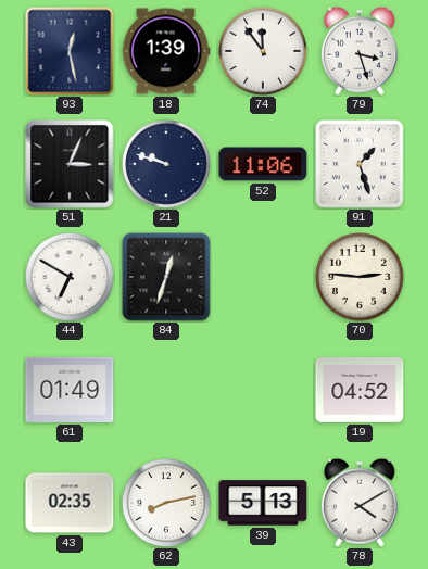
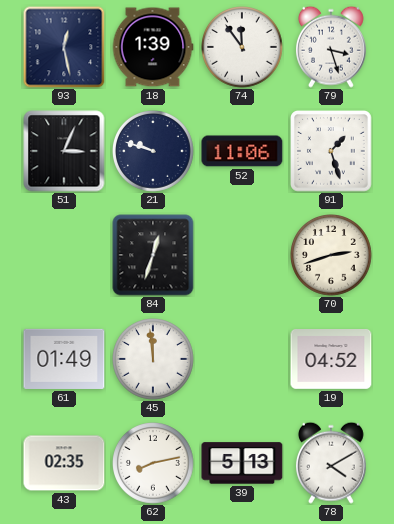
44: 6:50 -> none
70: 2:46 -> 2:42
45: none -> 11:59
